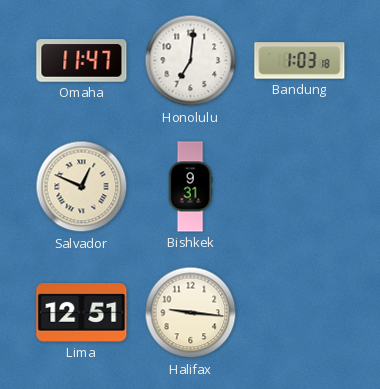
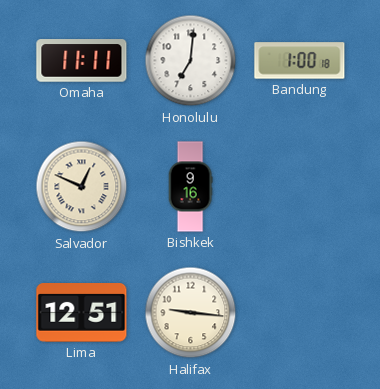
Omaha: 11:47 -> 11:11
Bandung: 1:03 -> 1:00
Bishkek: 9:31 -> 9:16
